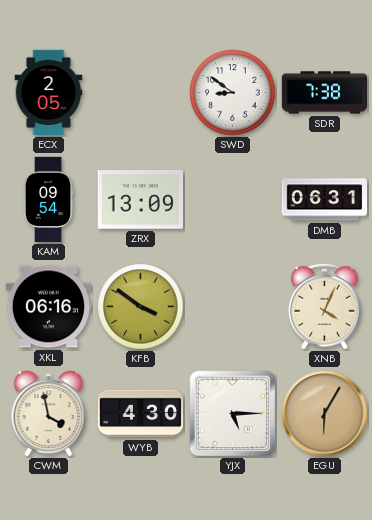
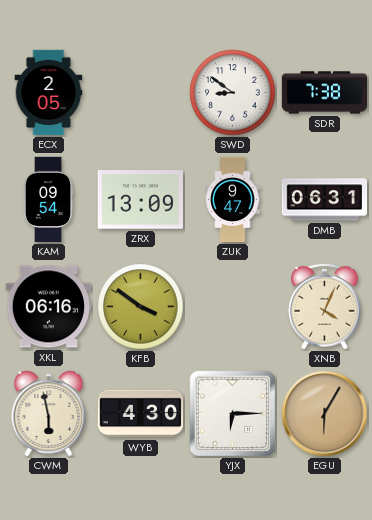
ZUK: none -> 9:47
CWM: 3:58 -> 5:58
YJX: 5:15 -> 6:15
